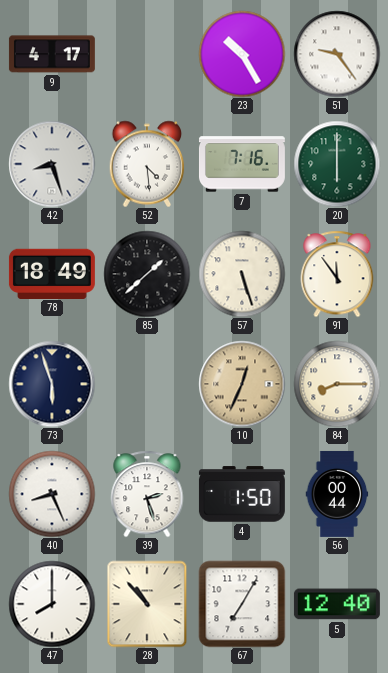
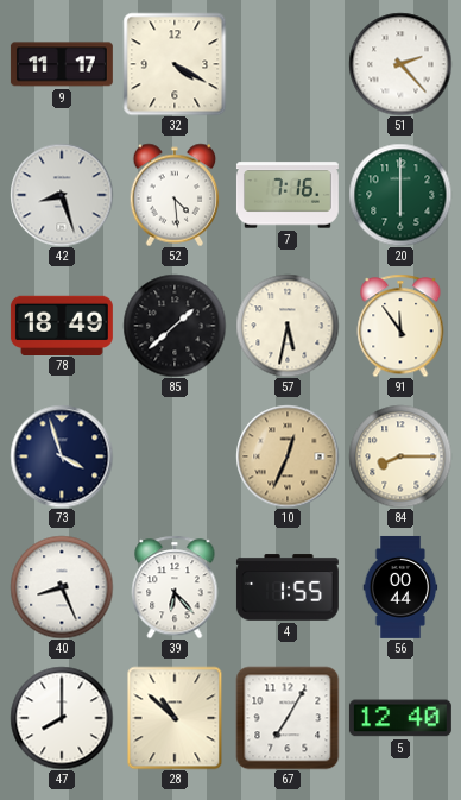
9: 4:17 -> 11:17
32: none -> 4:20
23: 10:25 -> none
51: 9:24 -> 2:23
57: 5:27 -> 5:32
73: 5:57 -> 3:57
39: 2:27 -> 6:23
4: 1:50 -> 1:55
28: 10:53 -> 10:52
